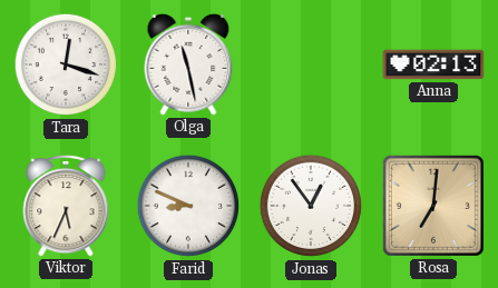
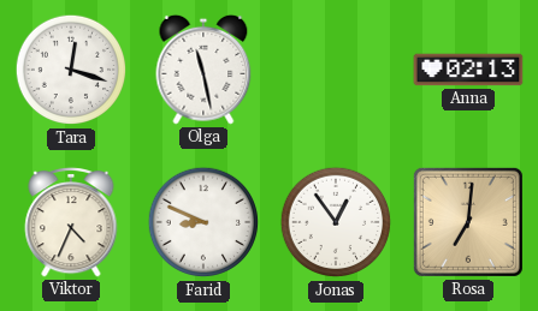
Viktor: 5:34 -> 4:34
